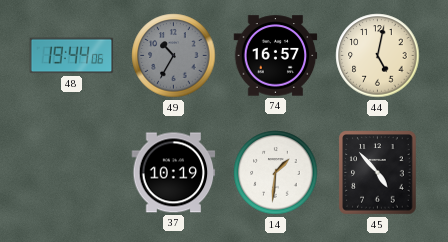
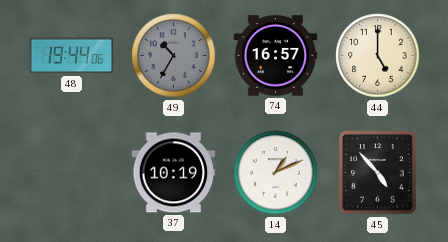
44: 5:02 -> 5:00
14: 1:31 -> 1:11
